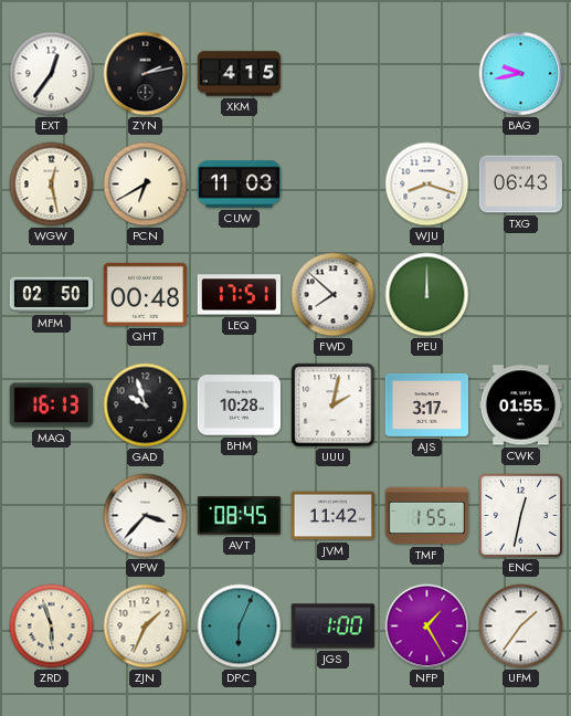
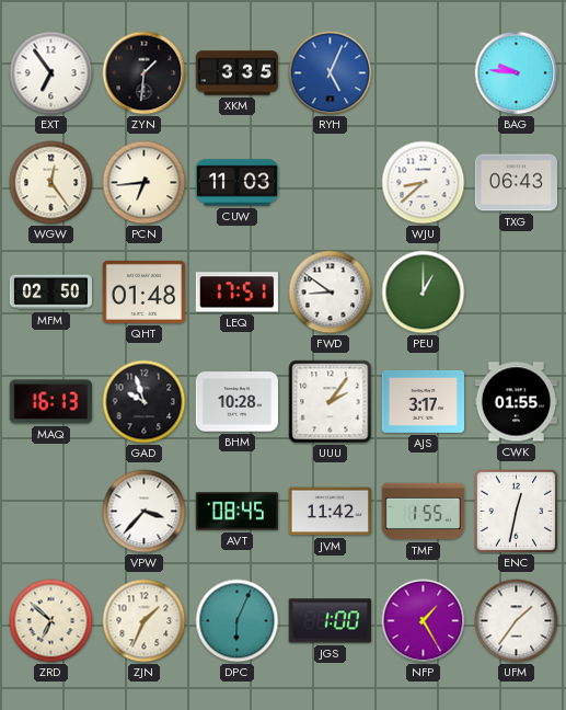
EXT: 12:36 -> 6:54
ZYN: 2:13 -> 1:31
XKM: 4:15 -> 3:35
RYH: none -> 5:04
BAG: 9:43 -> 9:46
WGW: 12:28 -> 12:24
PCN: 6:40 -> 6:44
WJU: 8:18 -> 8:38
QHT: 00:48 -> 01:48
FWD: 7:52 -> 8:51
PEU: 12:00 -> 1:00
UUU: 2:02 -> 2:06
ZRD: 5:57 -> 6:52
